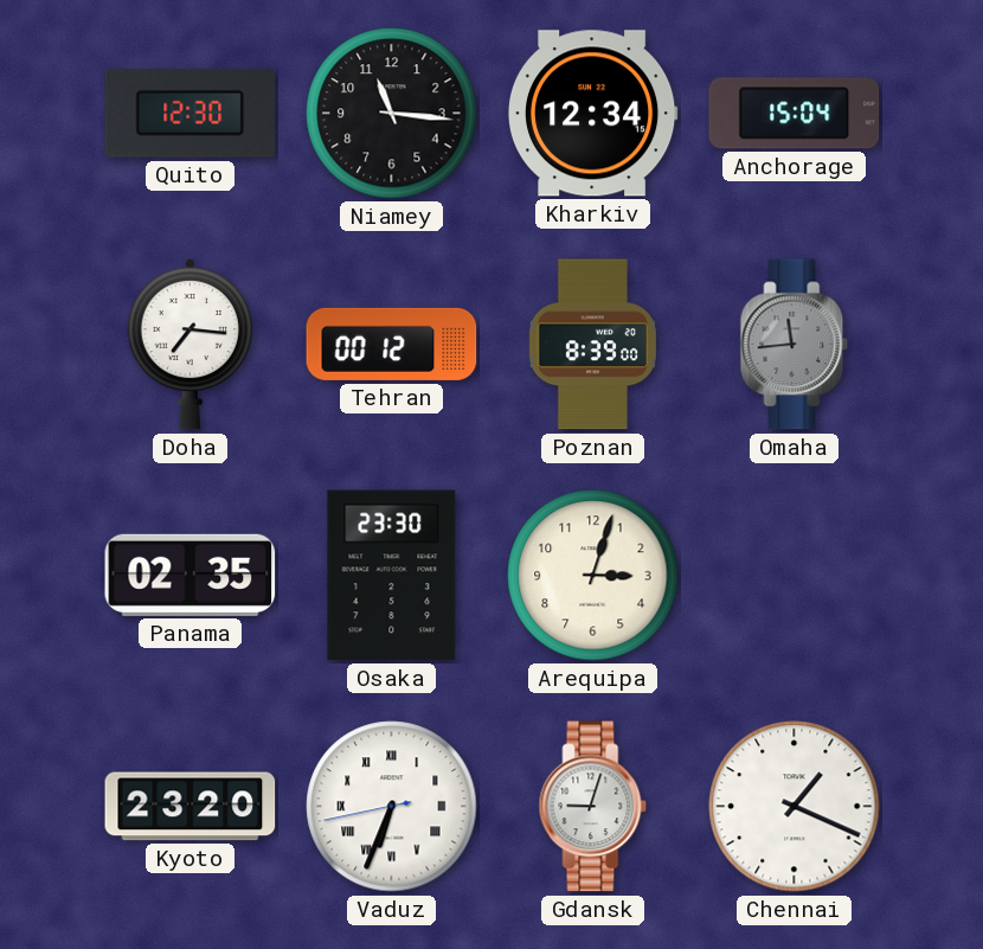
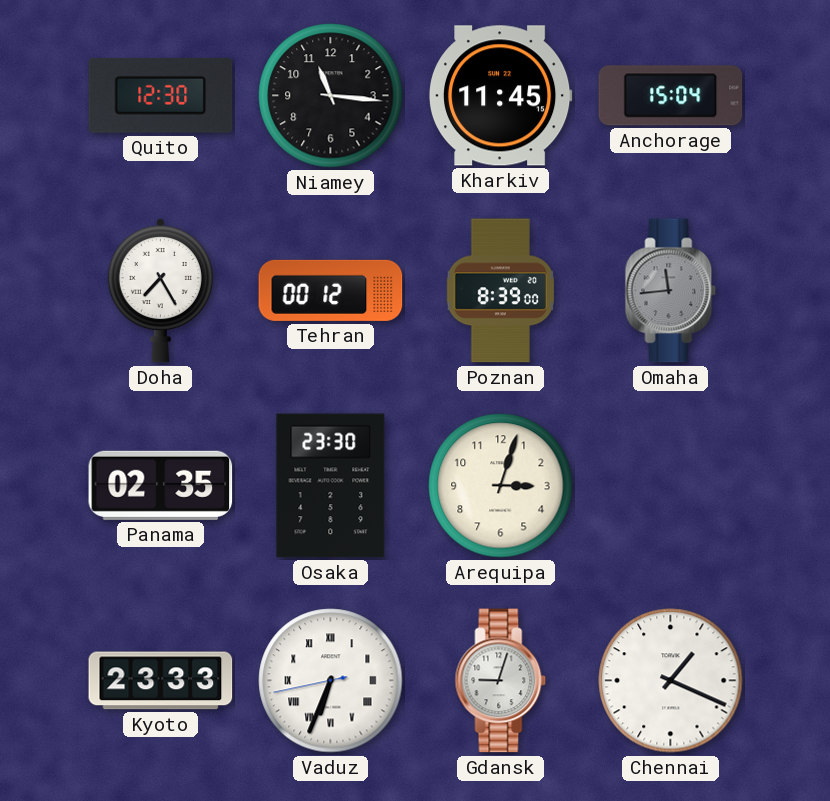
Kharkiv: 12:34 -> 11:45
Doha: 7:16 -> 7:25
Kyoto: 23:20 -> 23:33
